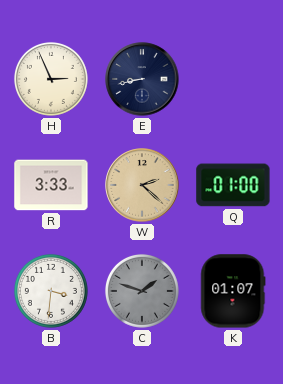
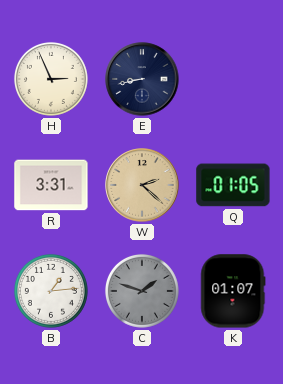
R: 3:33 -> 3:31
Q: 01:00 -> 01:05
B: 3:31 -> 1:14
